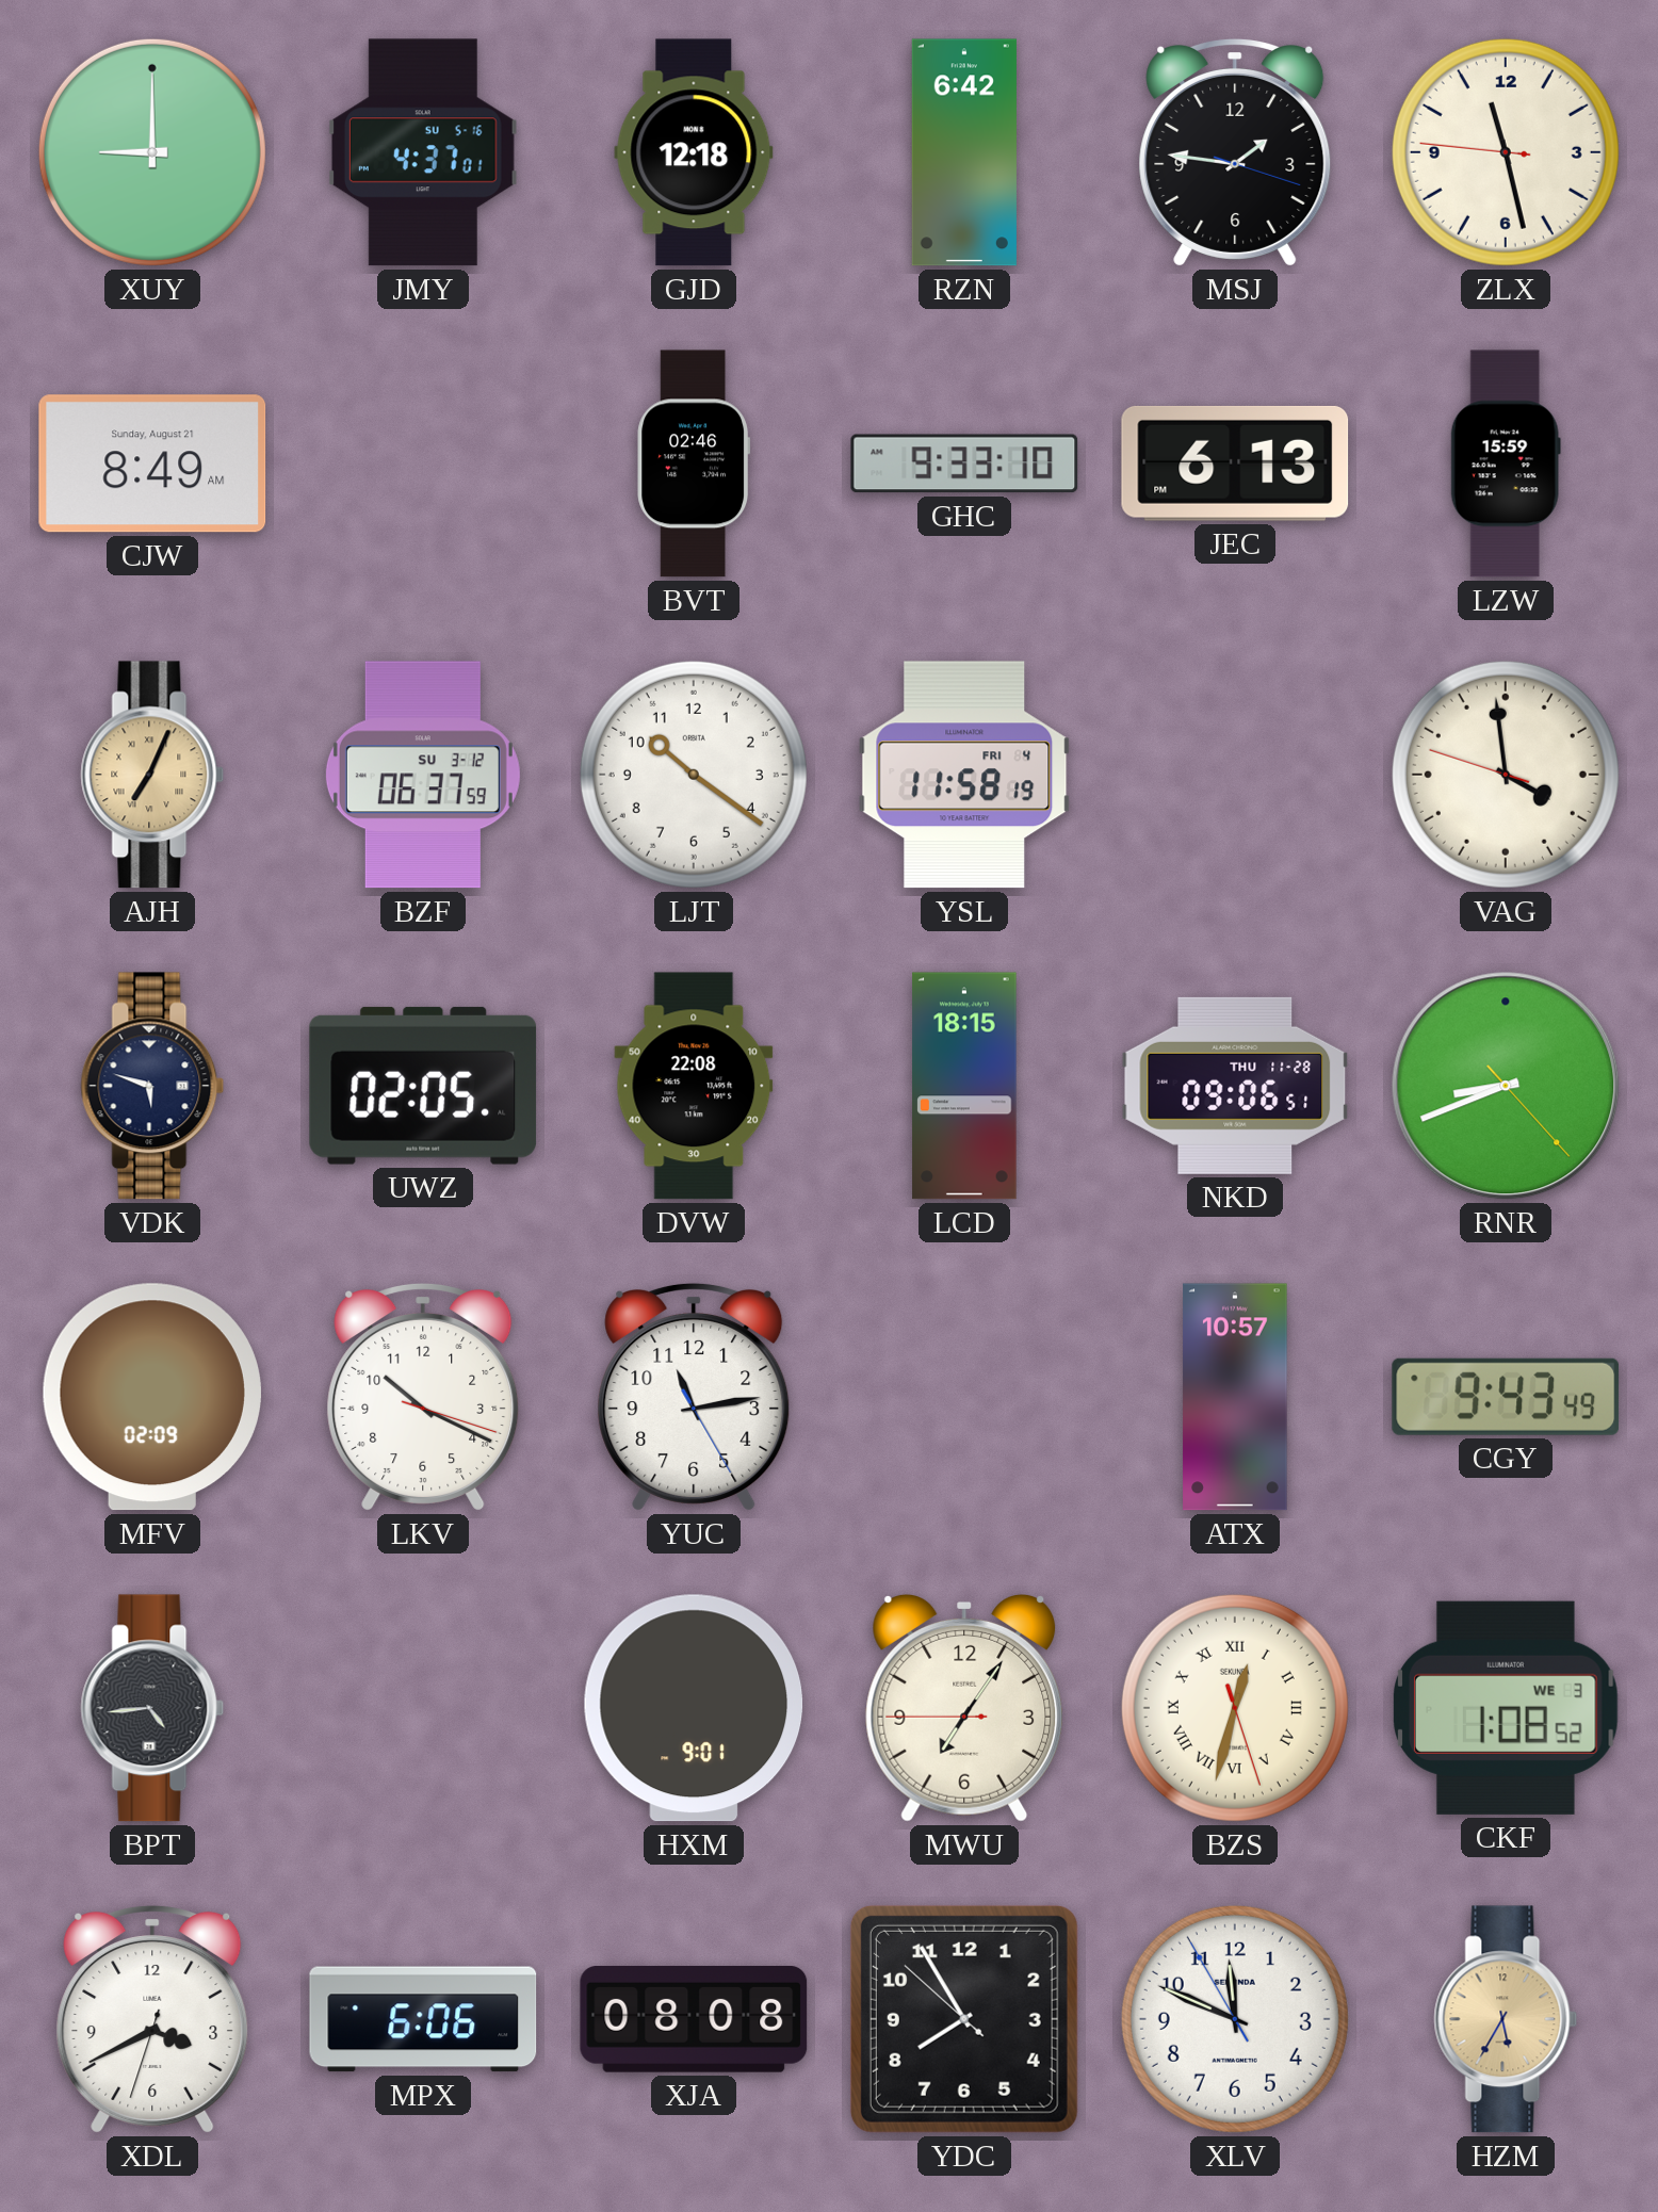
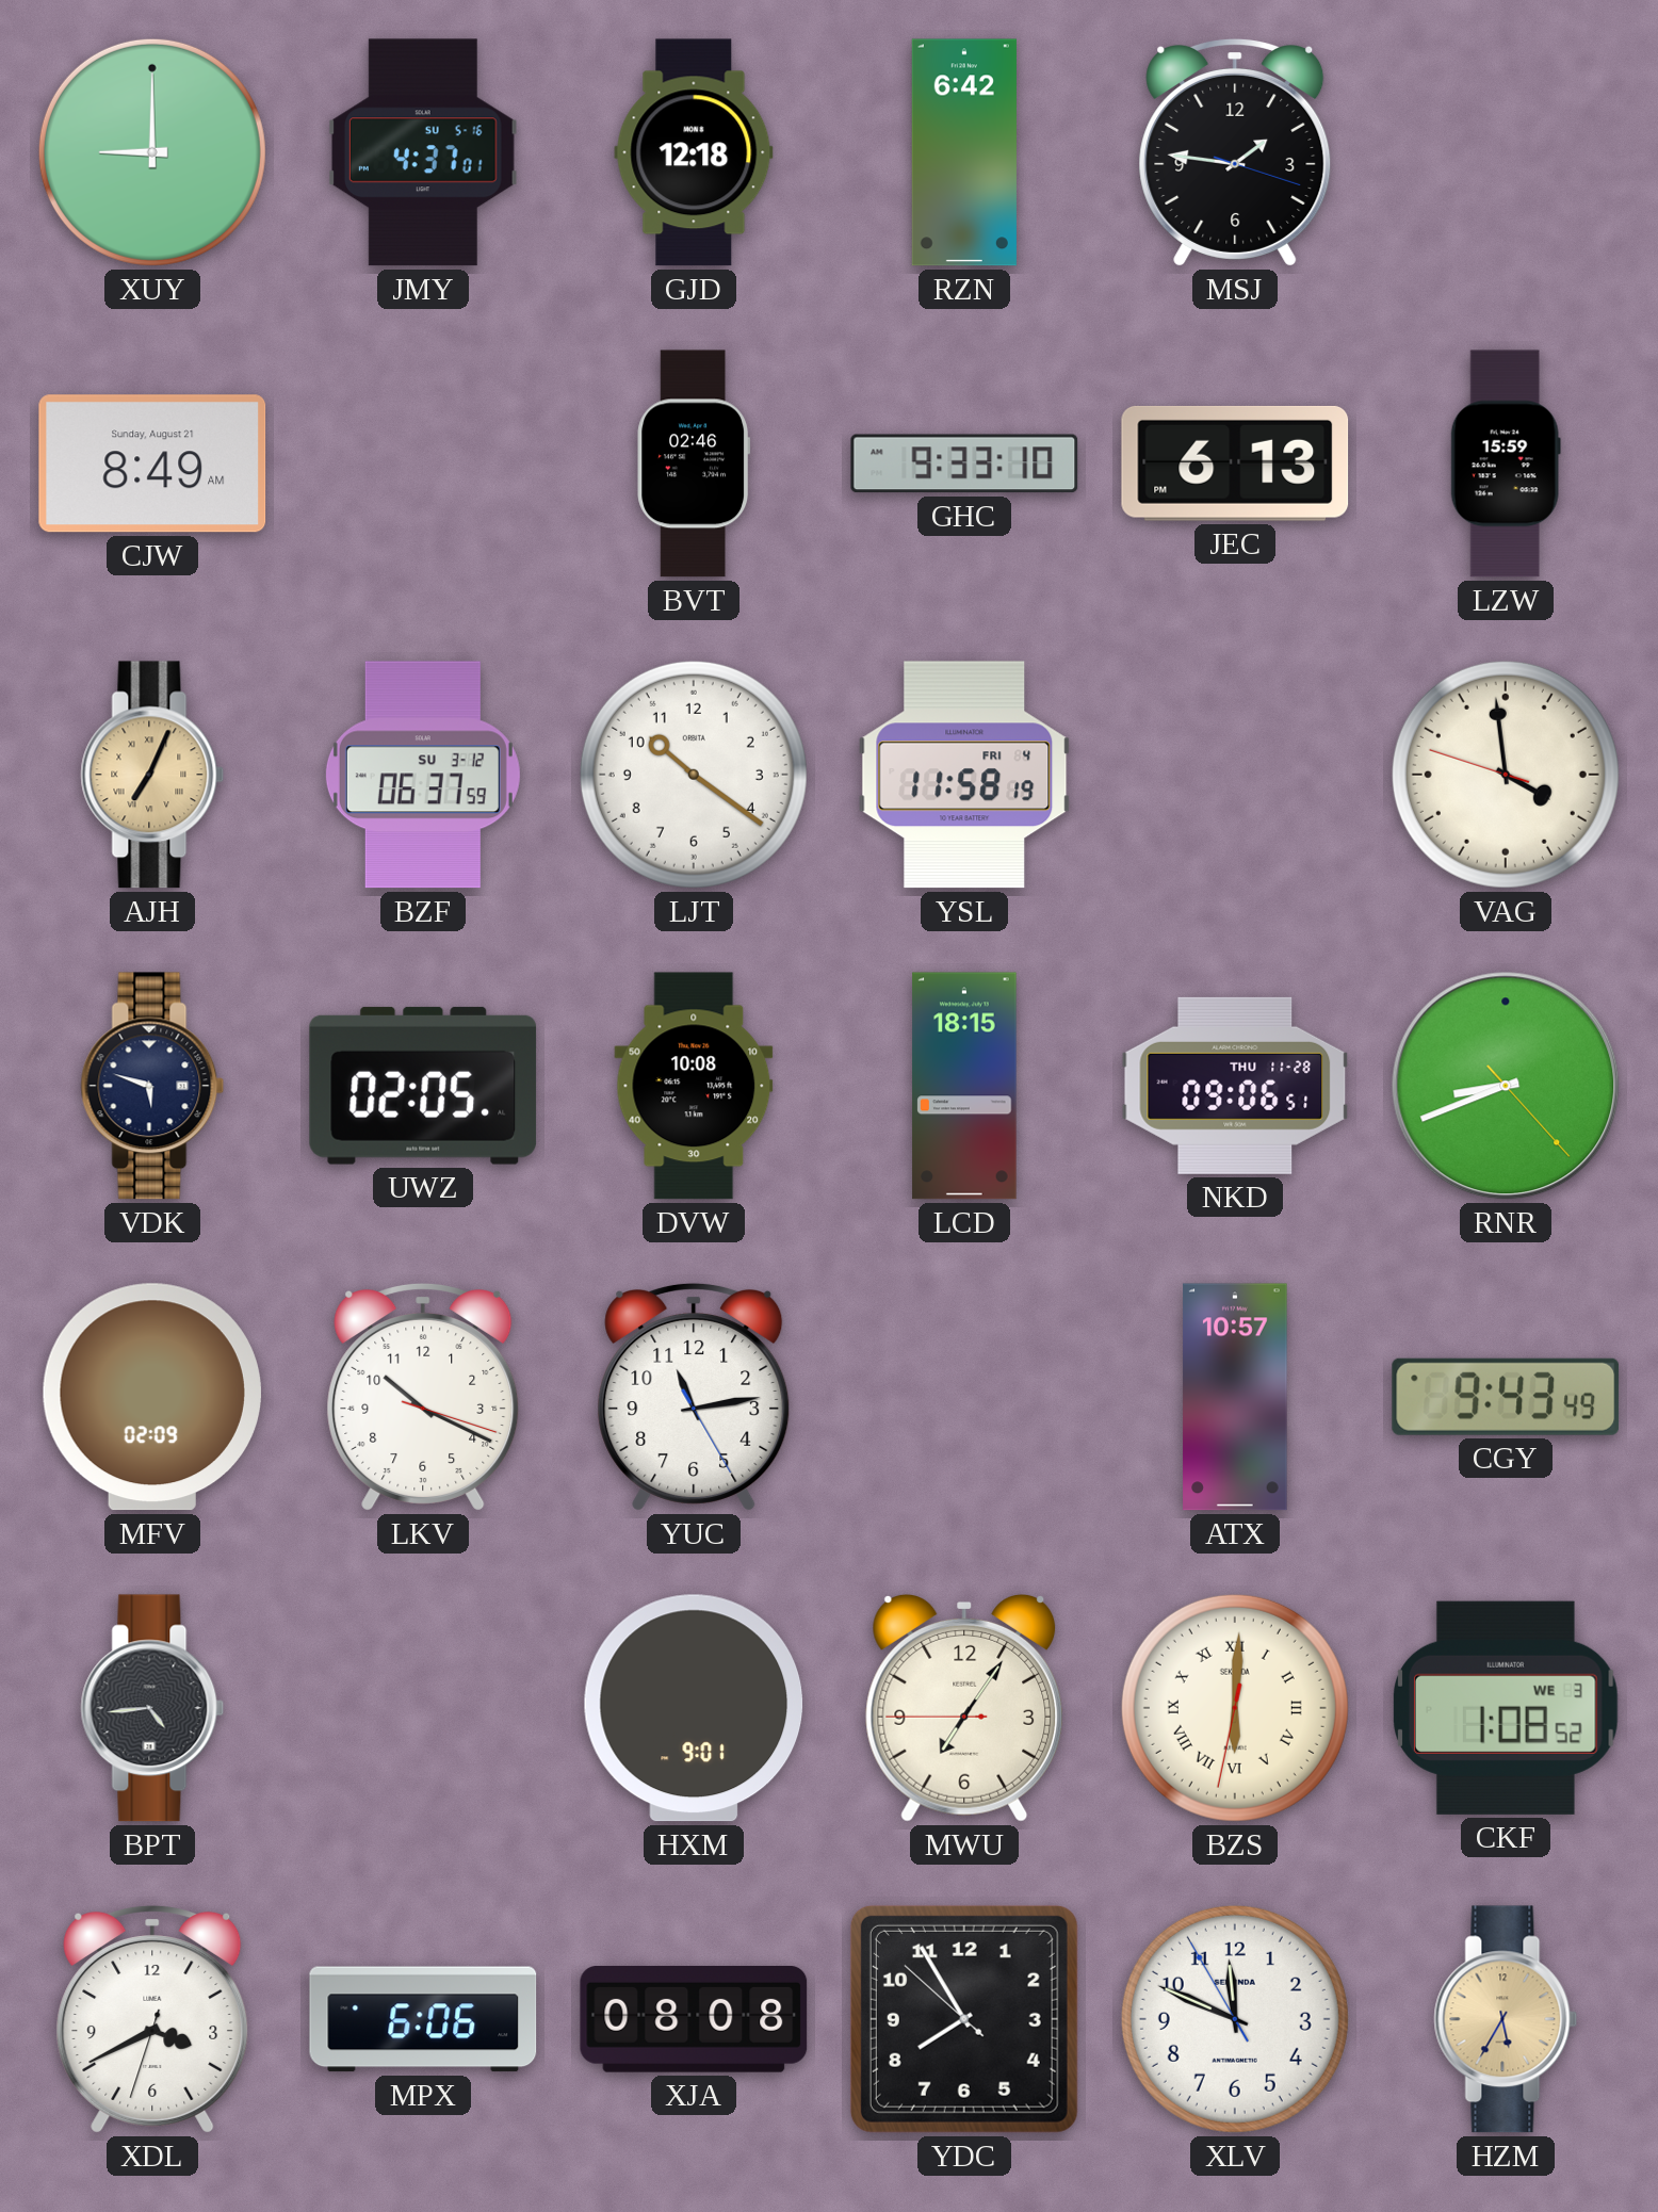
ZLX: 11:27 -> none
DVW: 22:08 -> 10:08
BZS: 12:32 -> 6:00
